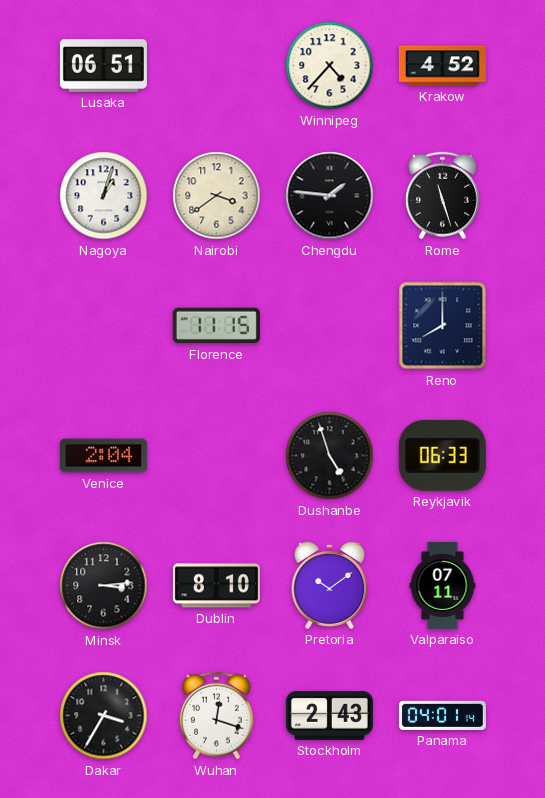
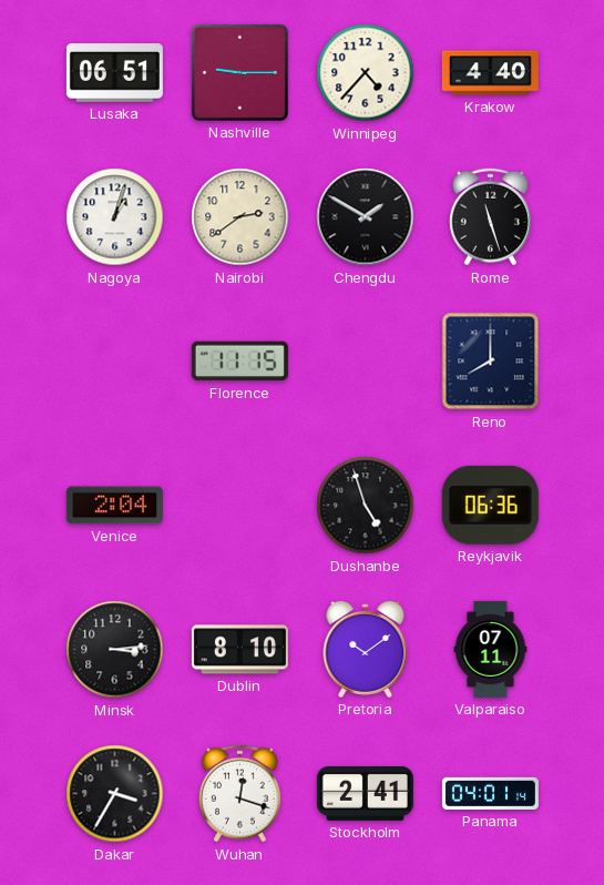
Nashville: none -> 9:15
Krakow: 4:52 -> 4:40
Nairobi: 3:39 -> 2:39
Chengdu: 1:46 -> 1:50
Reykjavik: 06:33 -> 06:36
Stockholm: 2:43 -> 2:41
